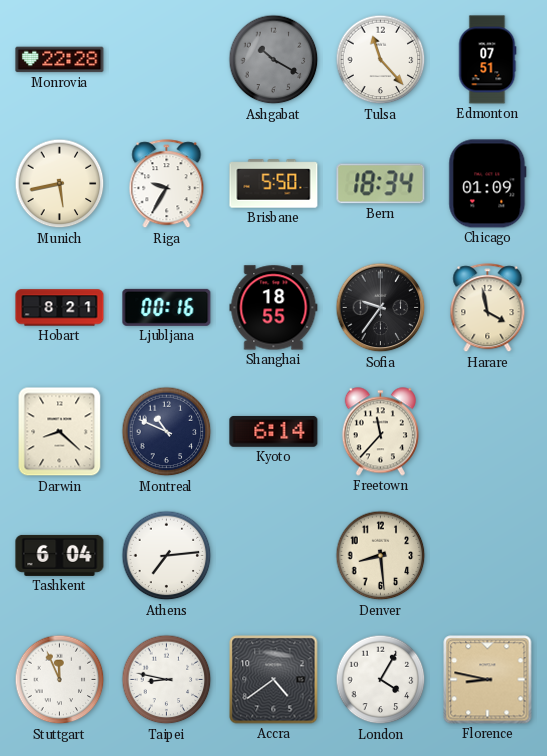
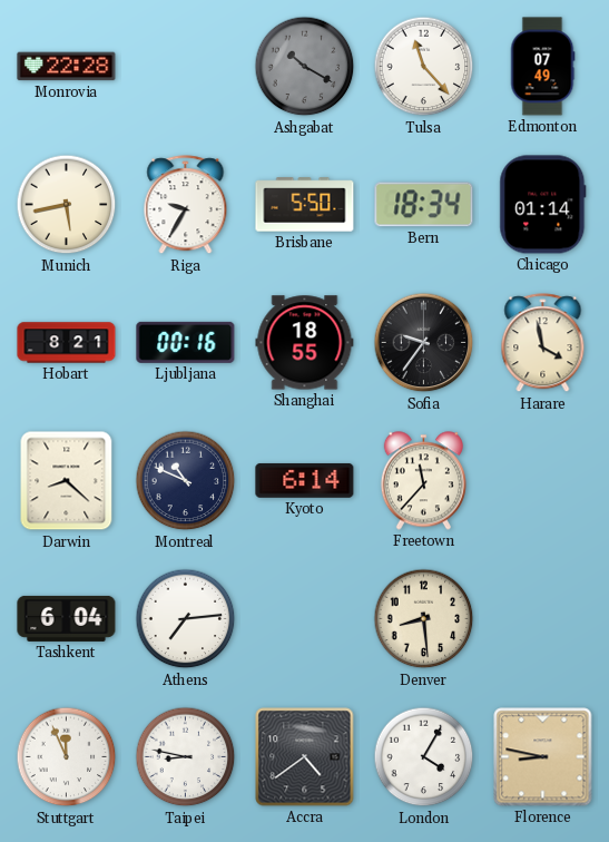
Edmonton: 07:51 -> 07:49
Chicago: 01:09 -> 01:14
